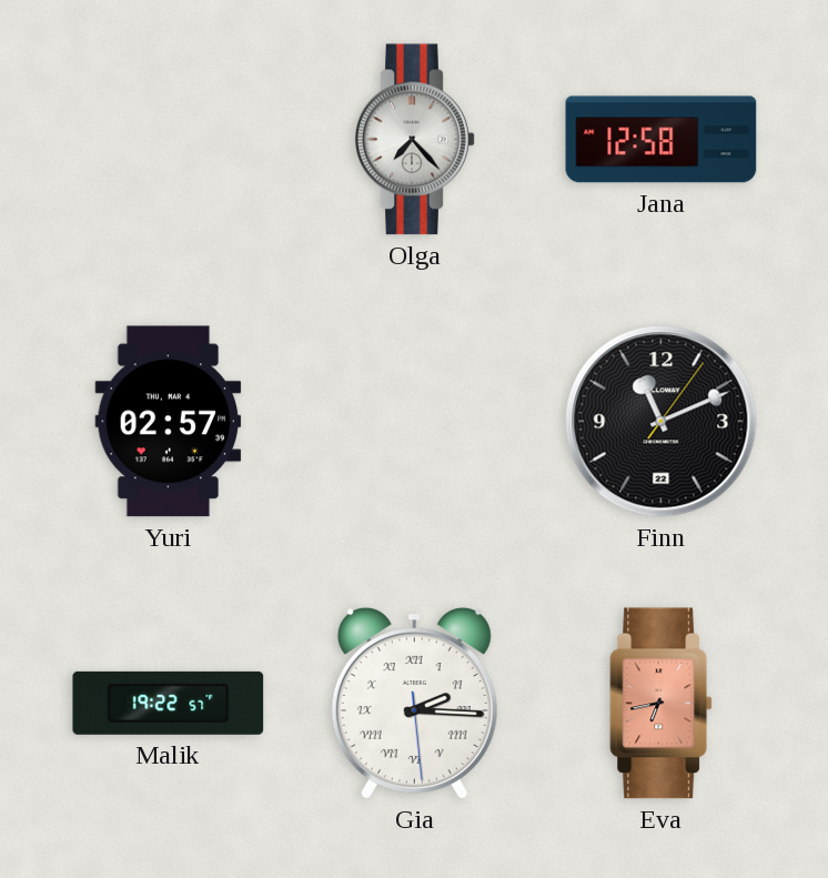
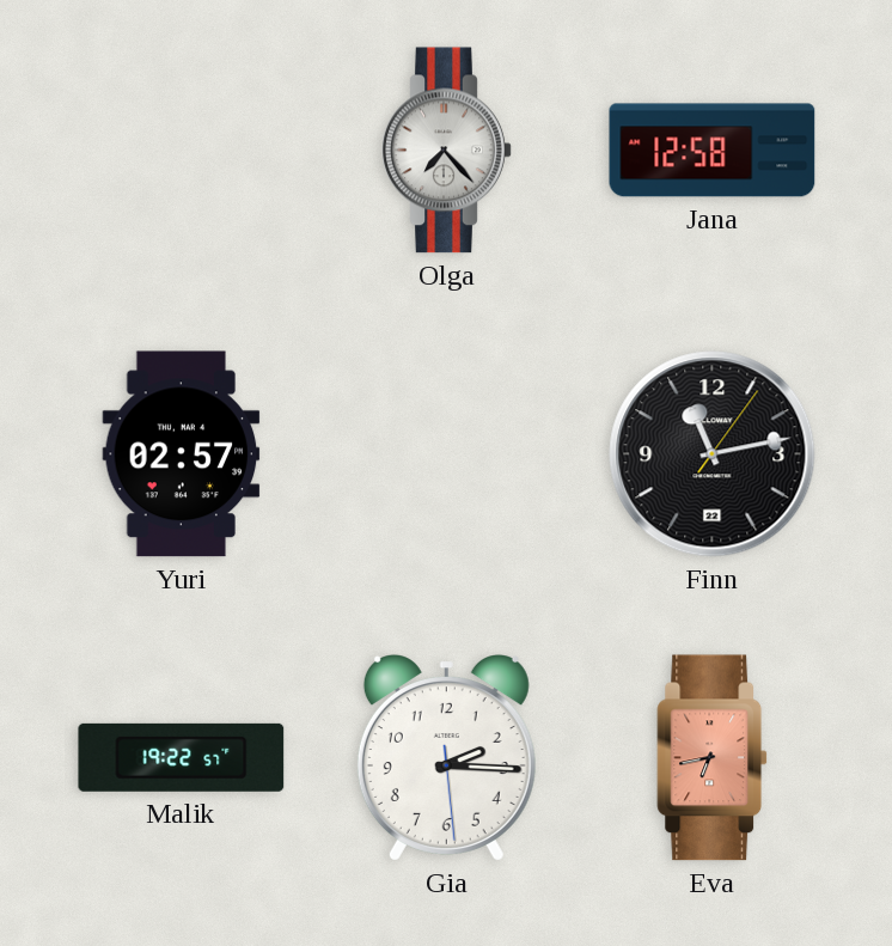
Finn: 11:11 -> 11:13
Gia numerals: Roman -> Arabic
